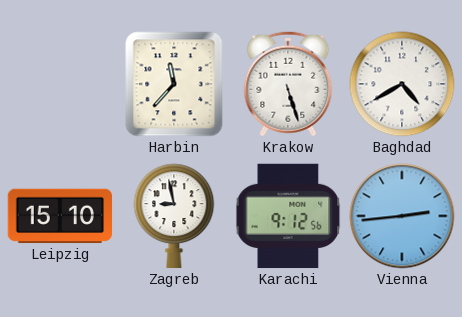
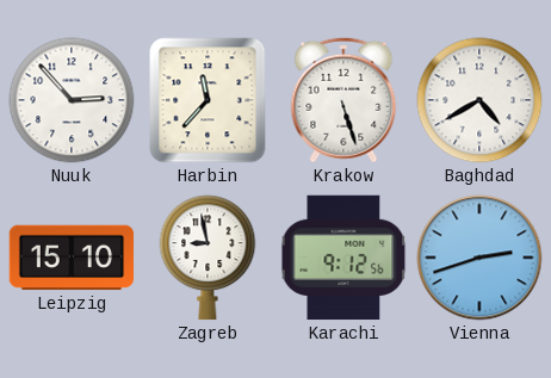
Nuuk: none -> 2:53
Vienna: 2:44 -> 2:42
